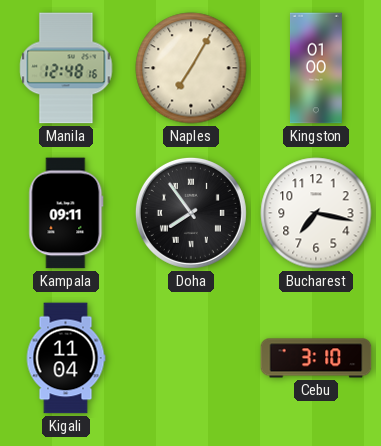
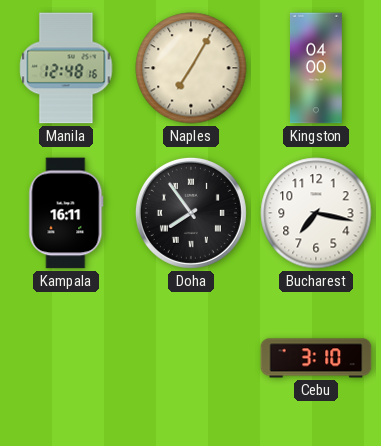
Kingston: 01:00 -> 04:00
Kampala: 09:11 -> 16:11
Kigali: 11:04 -> none
